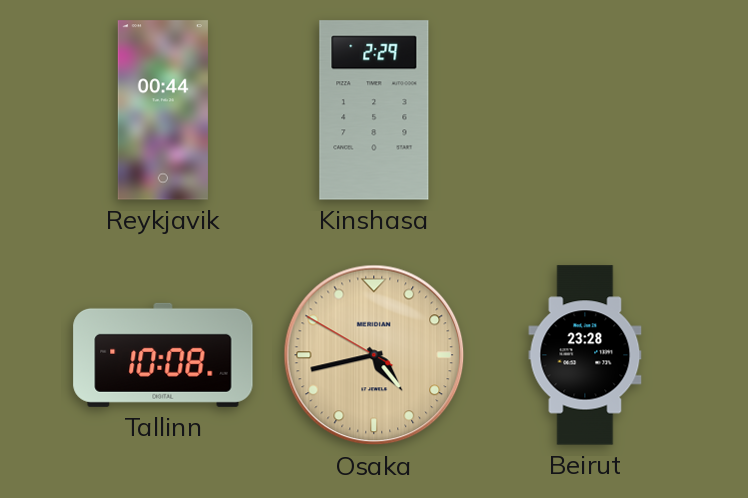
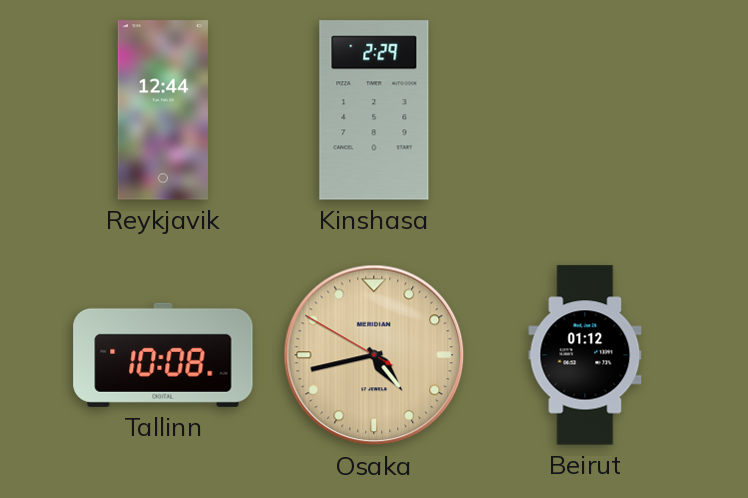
Reykjavik: 00:44 -> 12:44
Beirut: 23:28 -> 01:12
